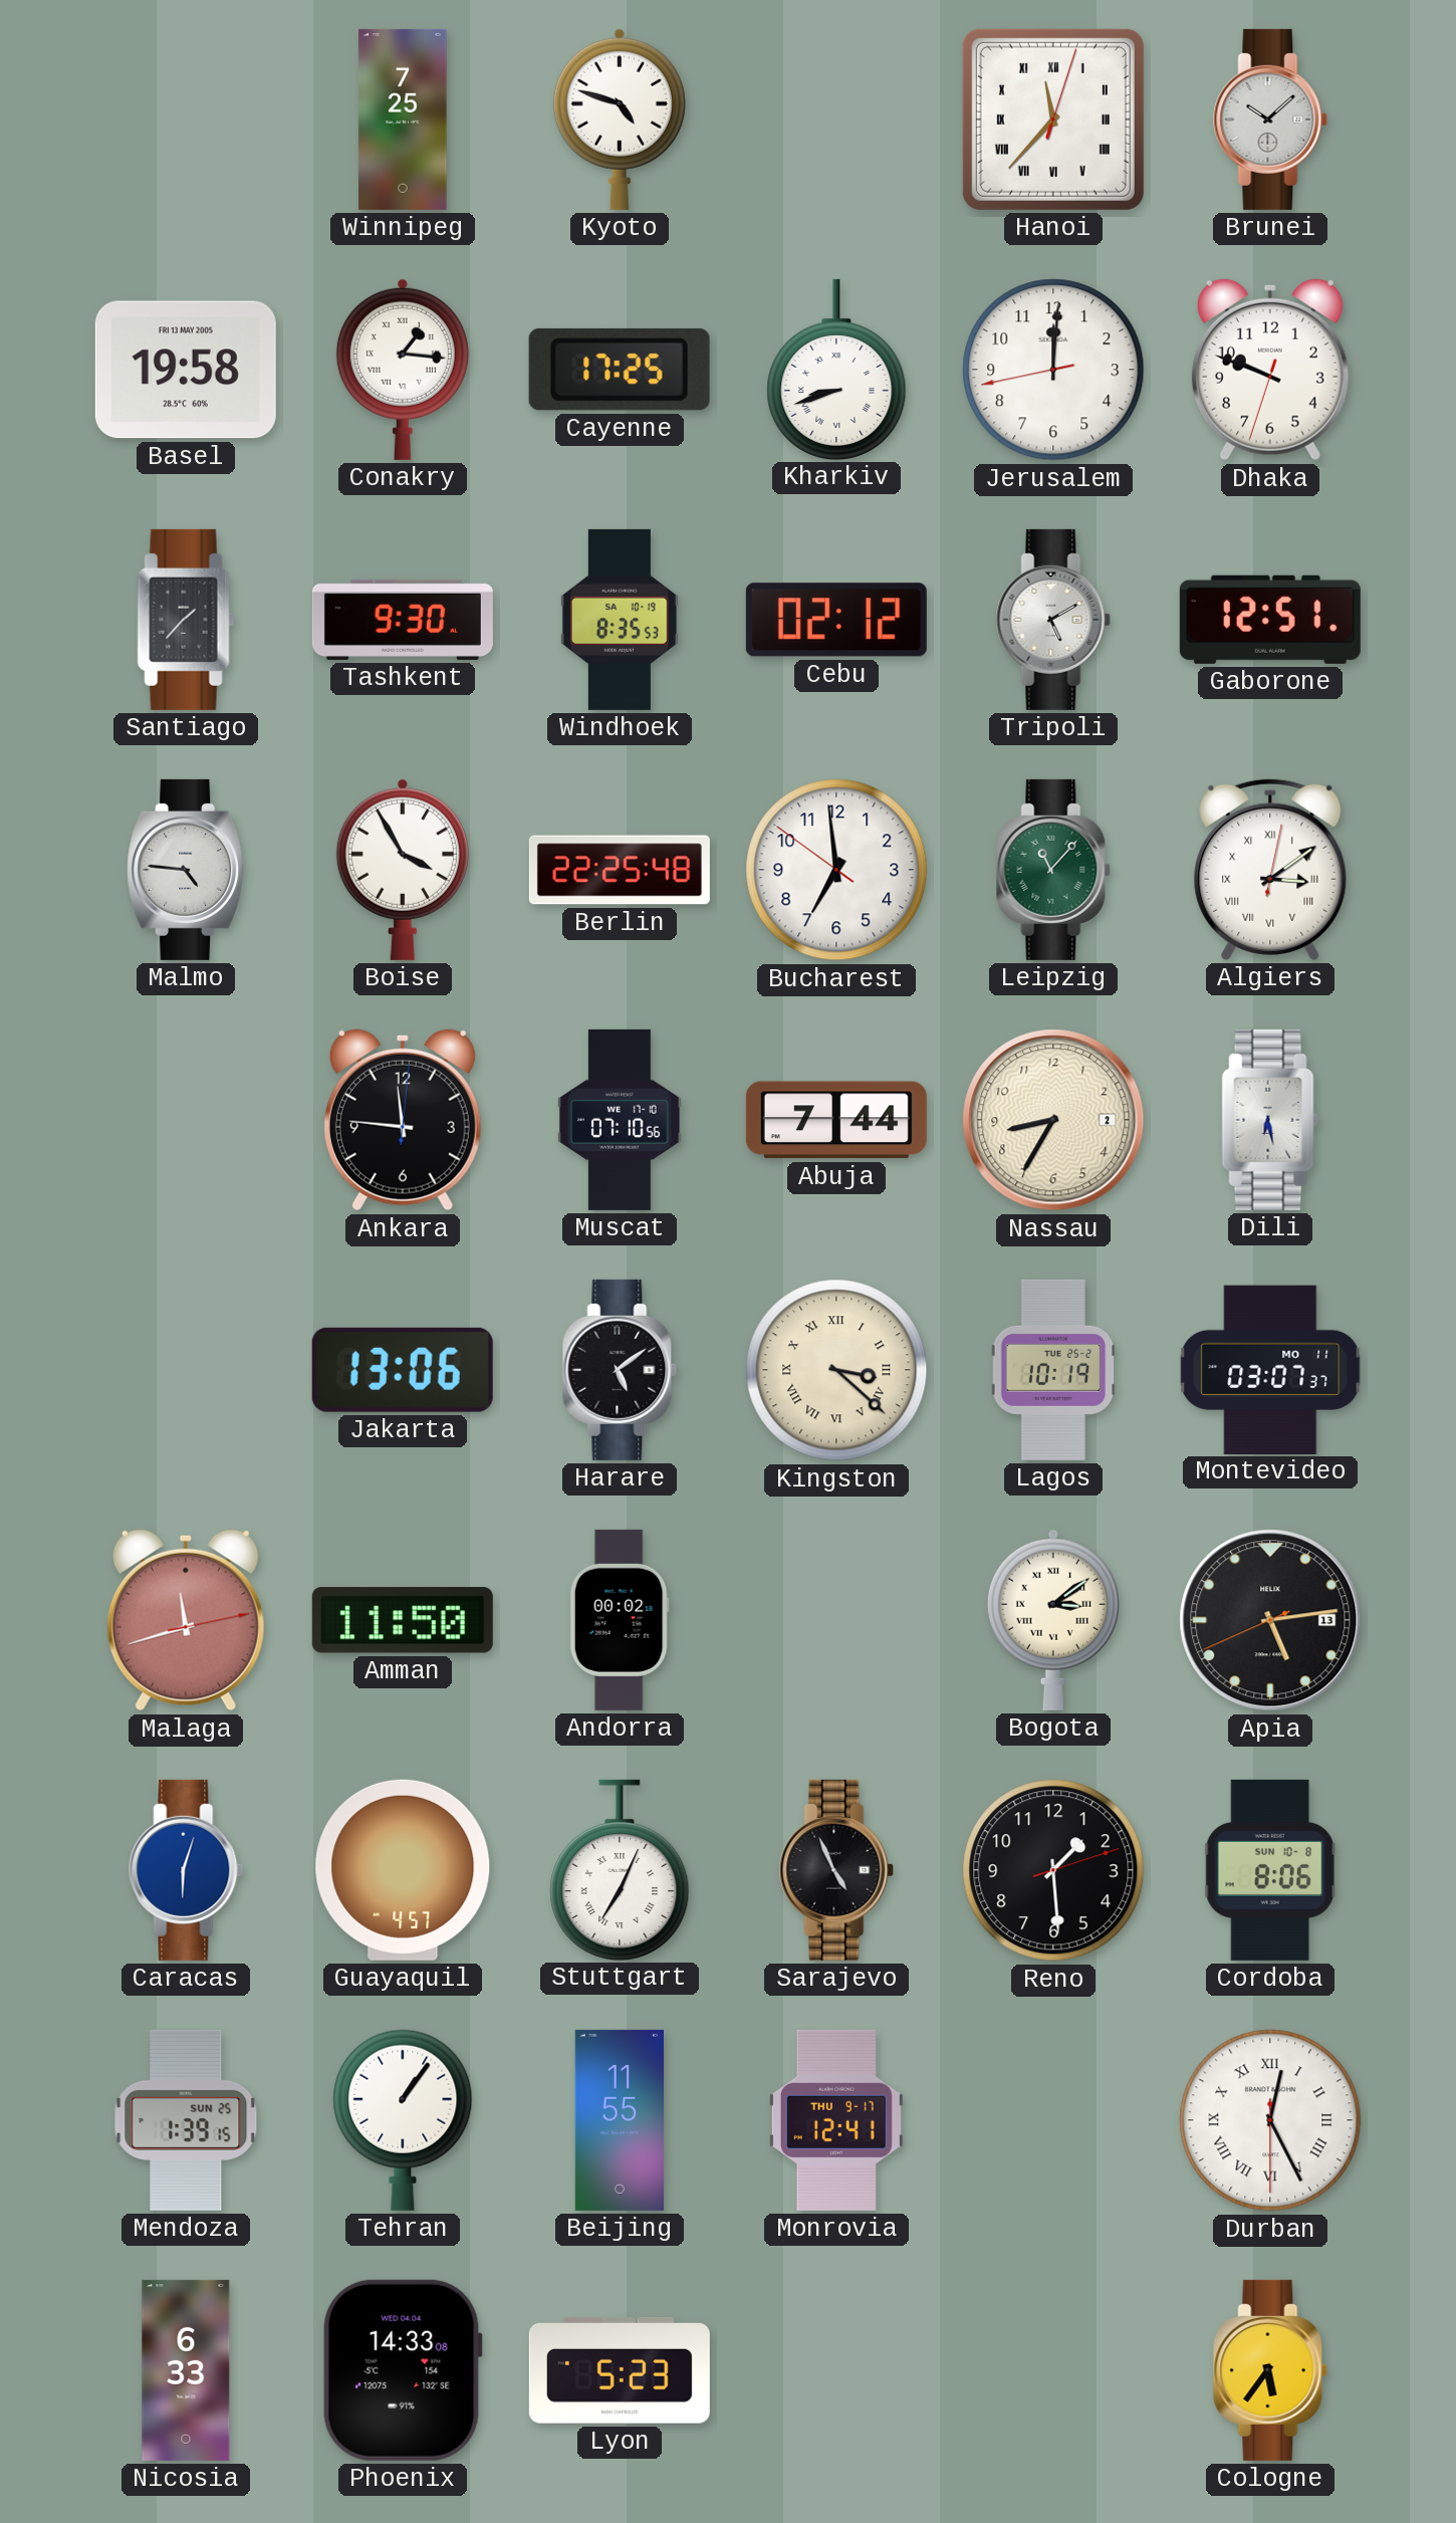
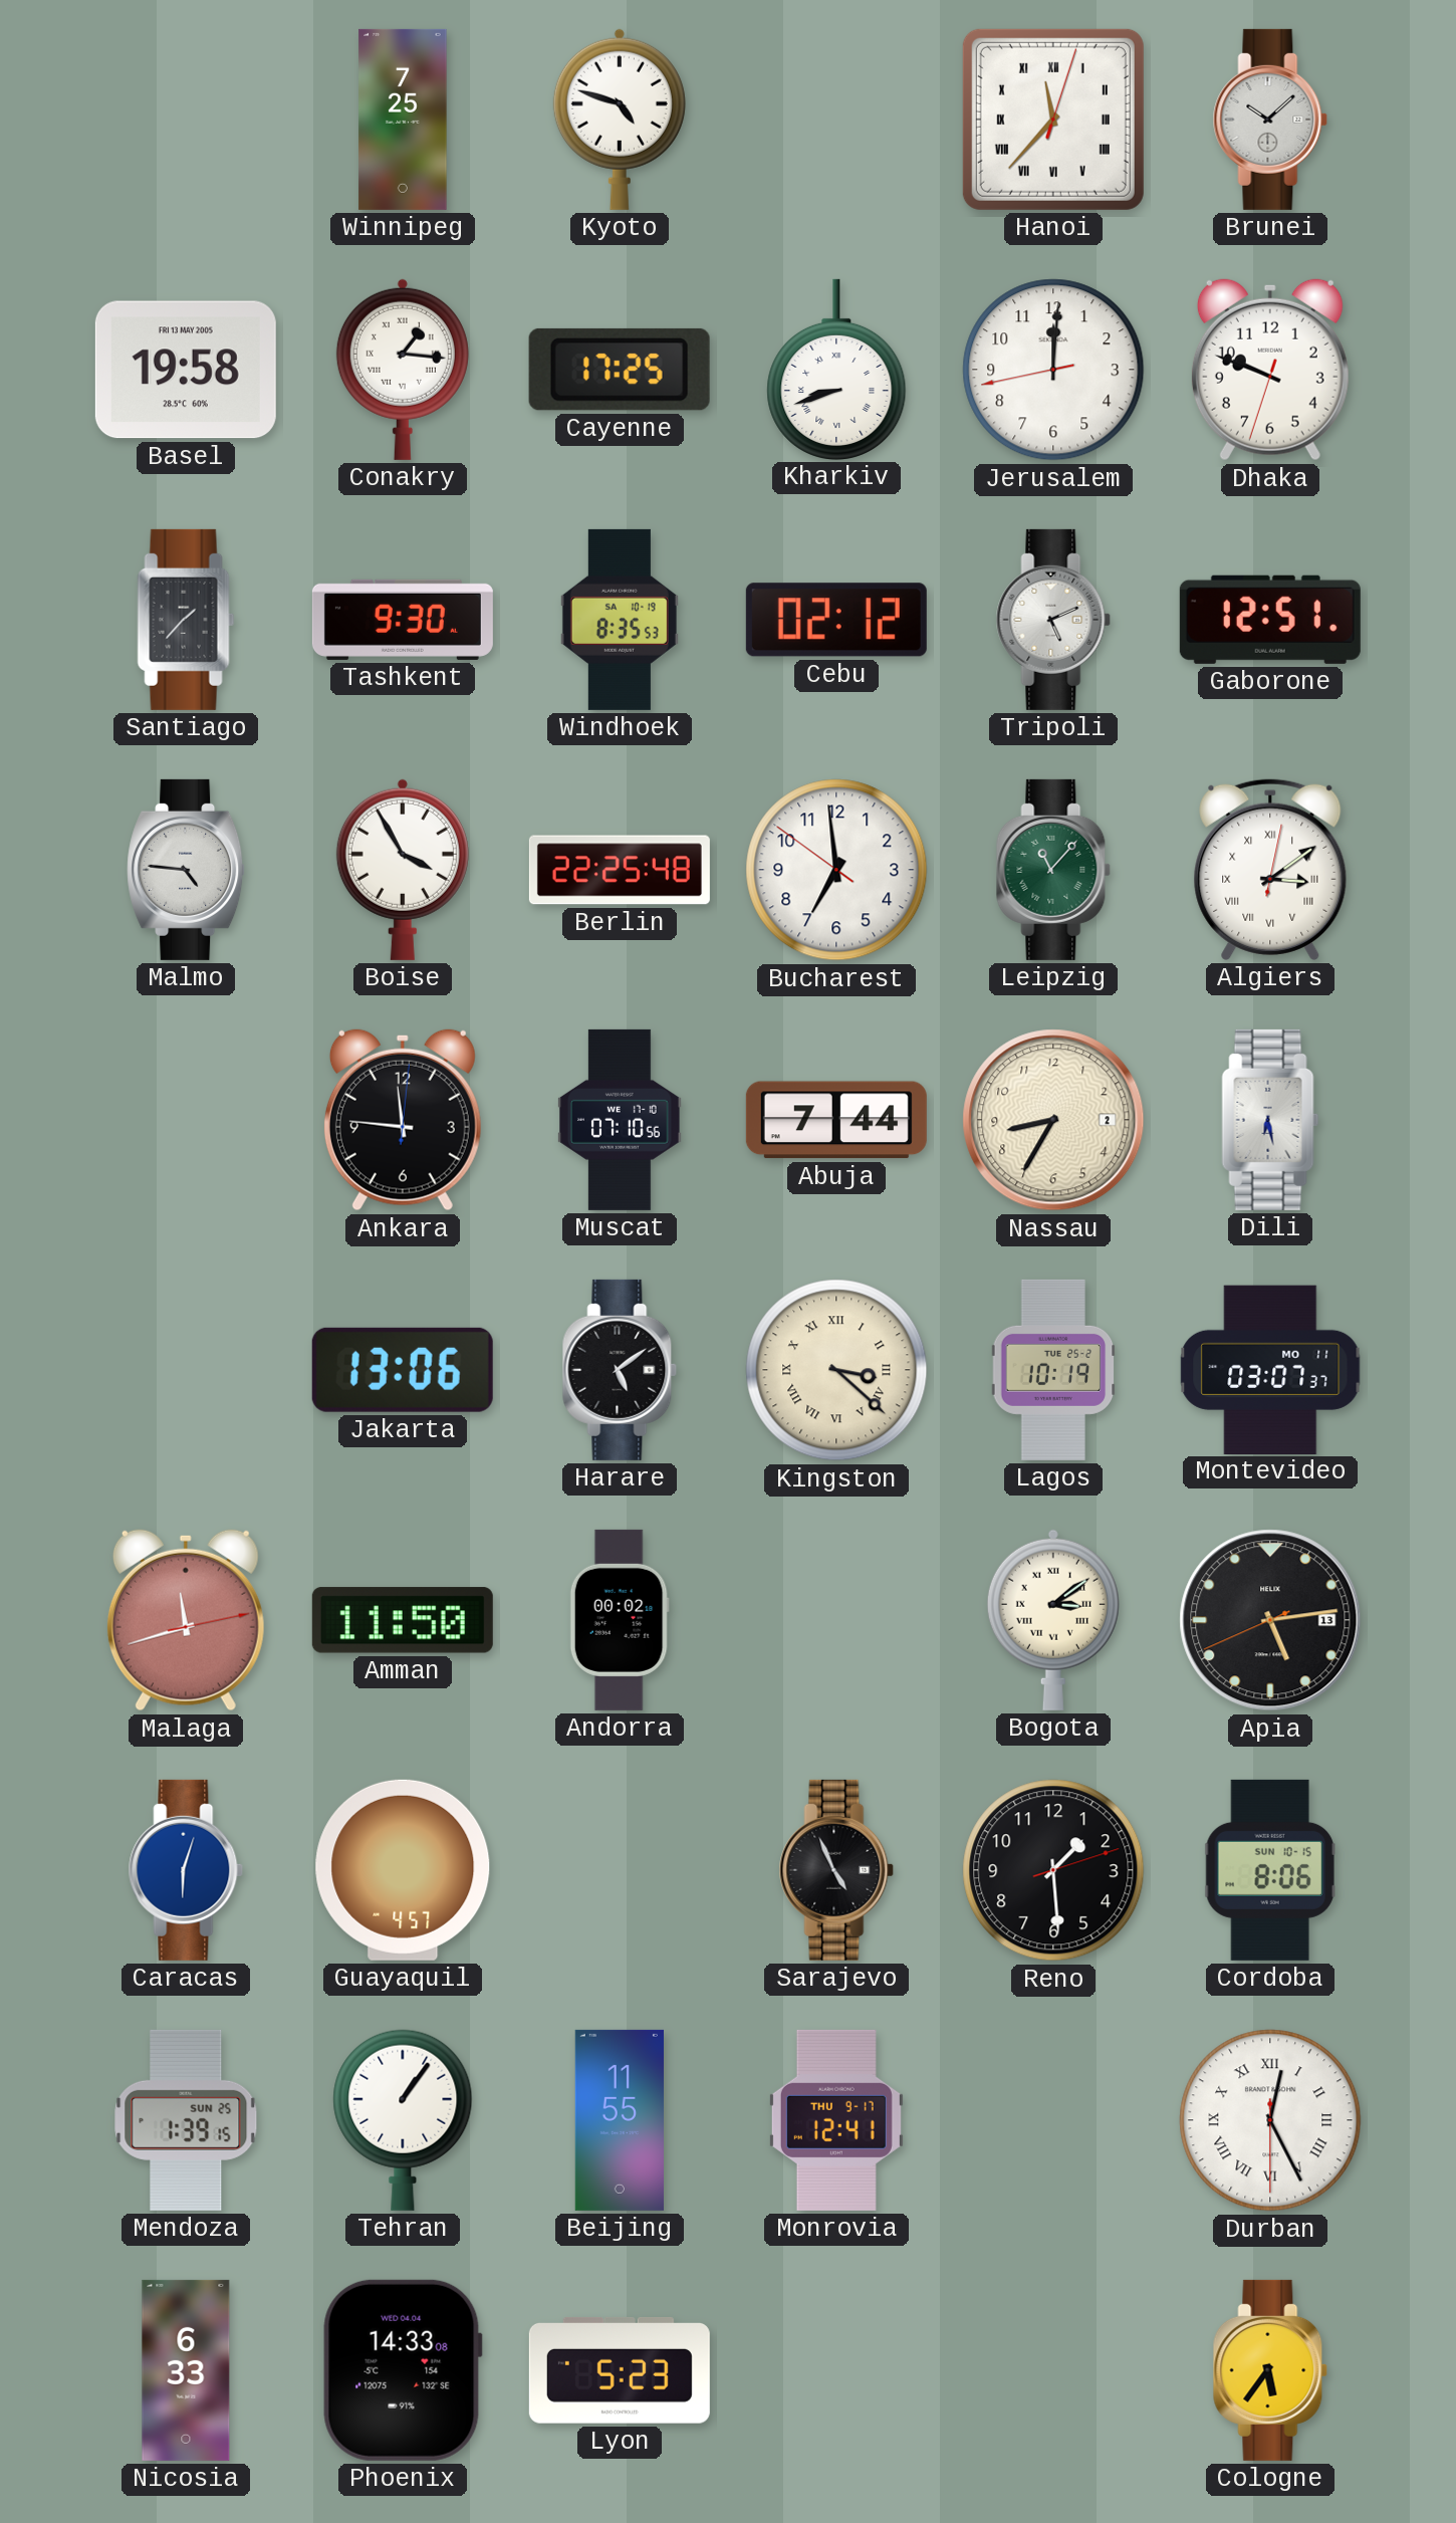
Tripoli: 5:10 -> 5:11
Stuttgart: 7:04 -> none
Cordoba date: SUN 10-8 -> SUN 10-15
